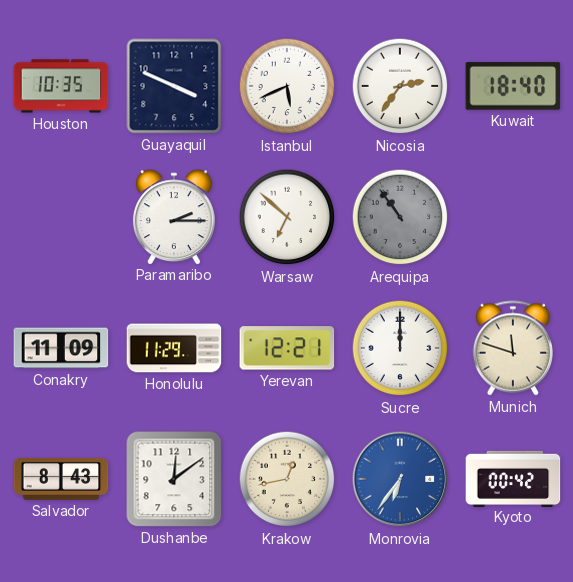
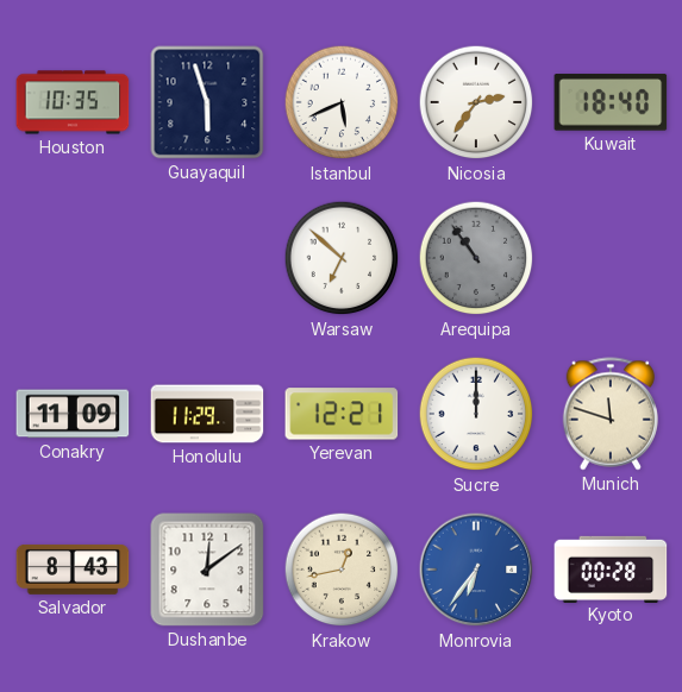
Guayaquil: 3:49 -> 5:57
Paramaribo: 2:15 -> none
Kyoto: 00:42 -> 00:28
